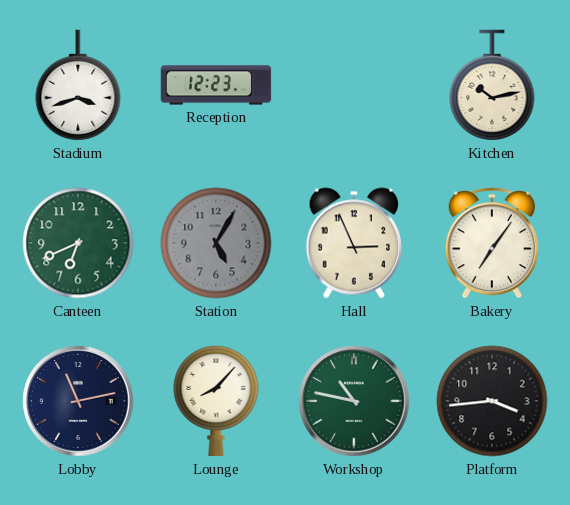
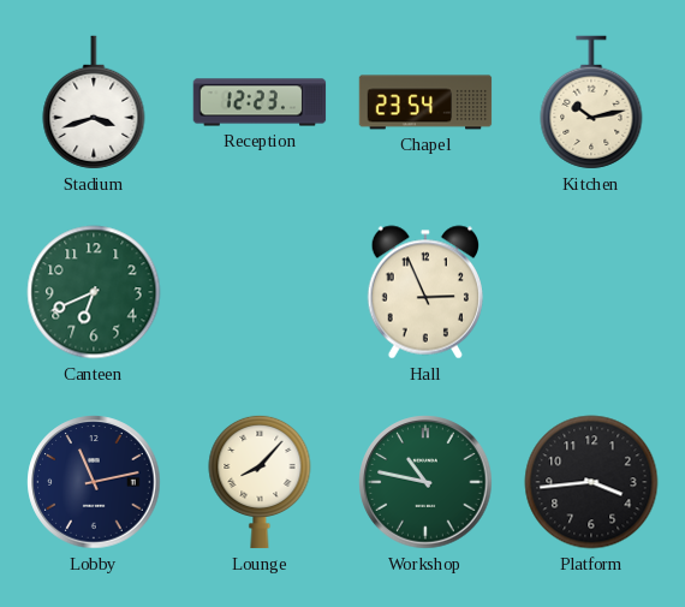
Chapel: none -> 23:54
Station: 5:05 -> none
Bakery: 7:06 -> none
